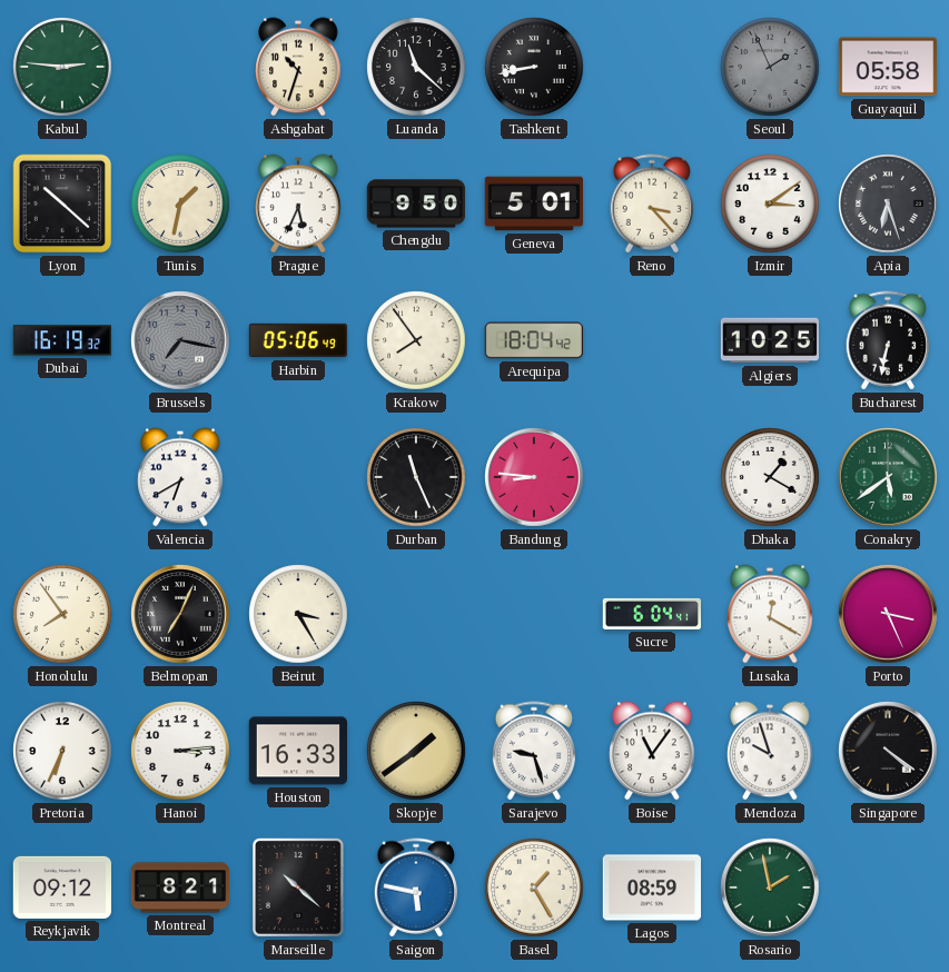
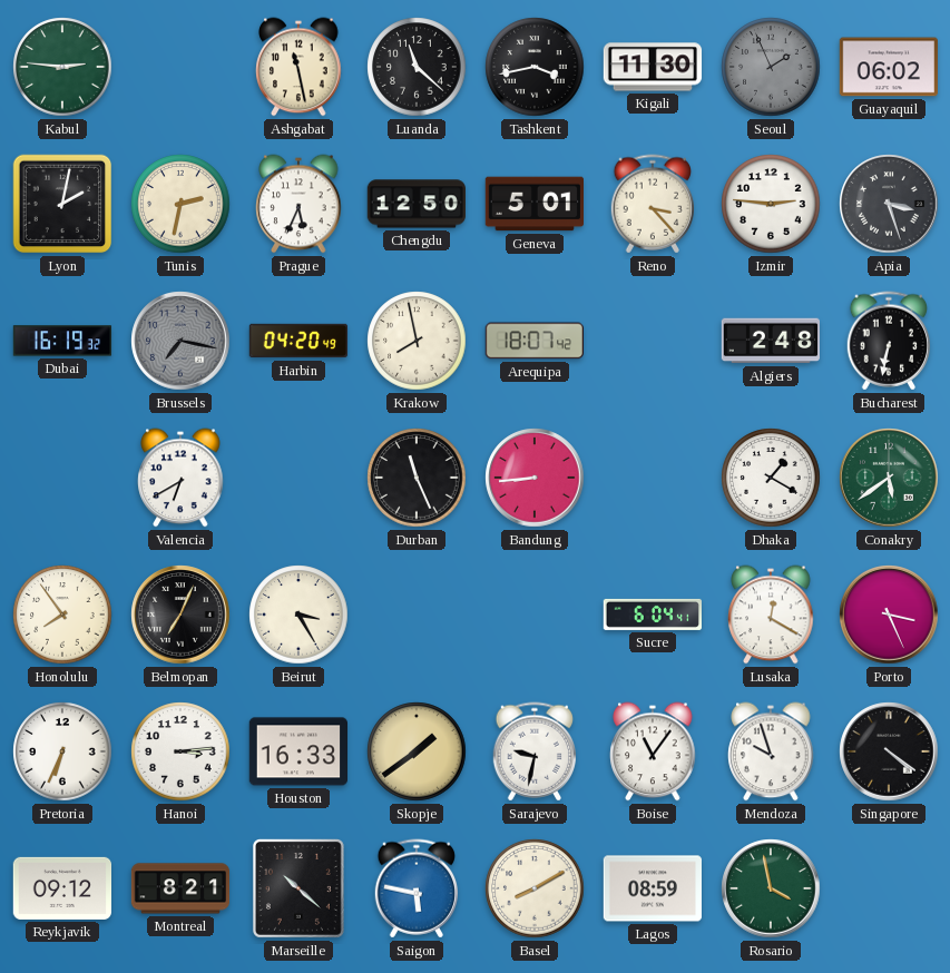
Ashgabat: 10:33 -> 11:28
Tashkent: 8:43 -> 3:43
Kigali: none -> 11:30
Guayaquil: 05:58 -> 06:02
Lyon: 10:22 -> 2:02
Tunis: 1:32 -> 2:32
Chengdu: 9:50 -> 12:50
Izmir: 3:09 -> 2:46
Apia: 6:27 -> 3:27
Harbin: 05:06 -> 04:20
Krakow: 7:54 -> 7:58
Arequipa: 18:04 -> 18:07
Algiers: 10:25 -> 2:48
Bandung: 8:46 -> 8:44
Sarajevo: 9:27 -> 9:32
Basel: 1:25 -> 8:10
Rosario: 1:58 -> 3:58
